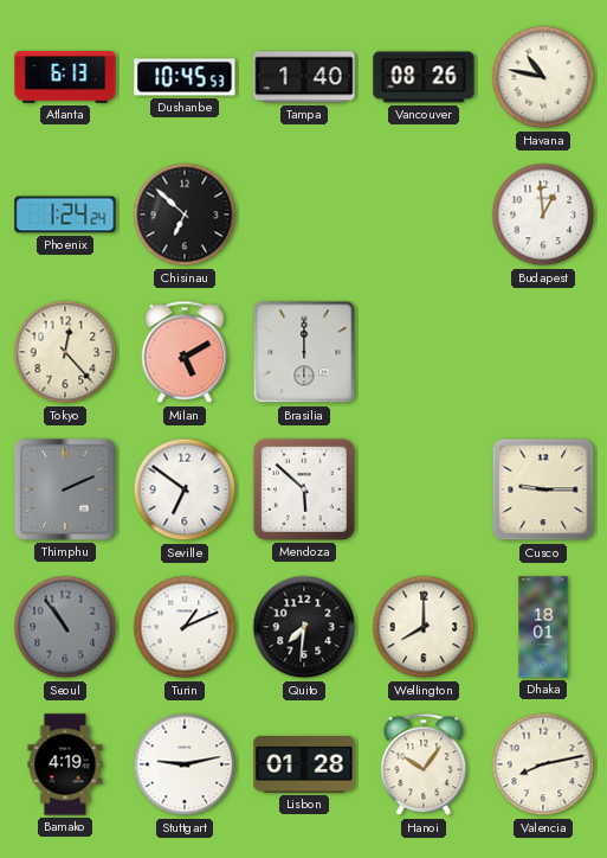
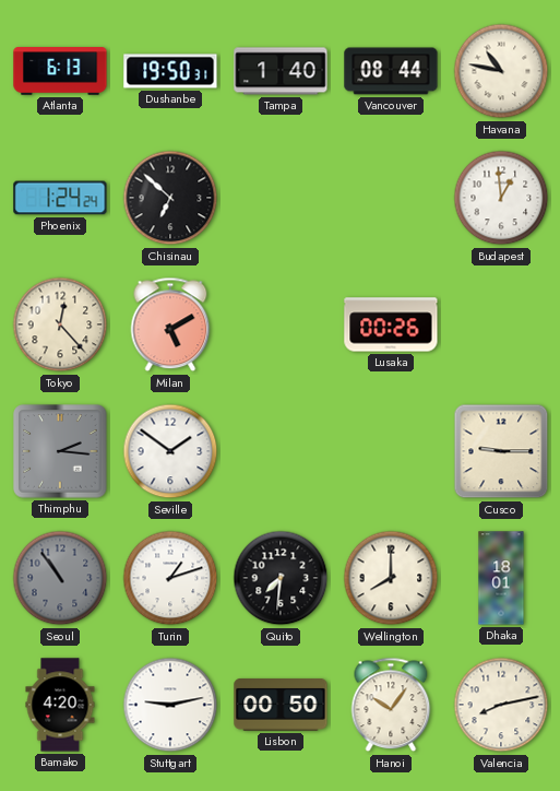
Dushanbe: 10:45 -> 19:50
Vancouver: 08:26 -> 08:44
Brasilia: 12:00 -> none
Lusaka: none -> 00:26
Thimphu: 2:11 -> 2:16
Seville: 6:51 -> 1:51
Mendoza: 5:52 -> none
Turin: 1:11 -> 1:12
Bamako: 4:19 -> 4:20
Lisbon: 01:28 -> 00:50
